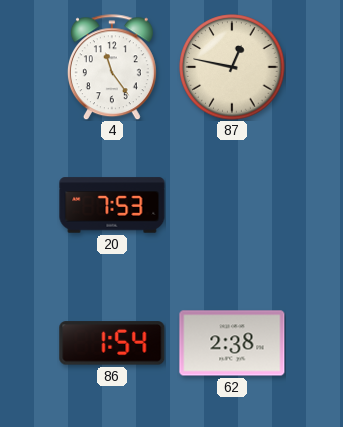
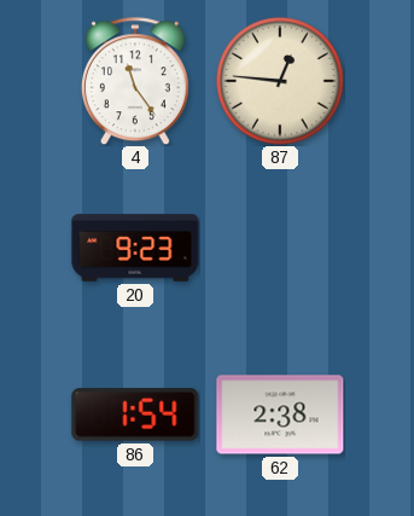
87: 12:47 -> 12:46
20: 7:53 -> 9:23
